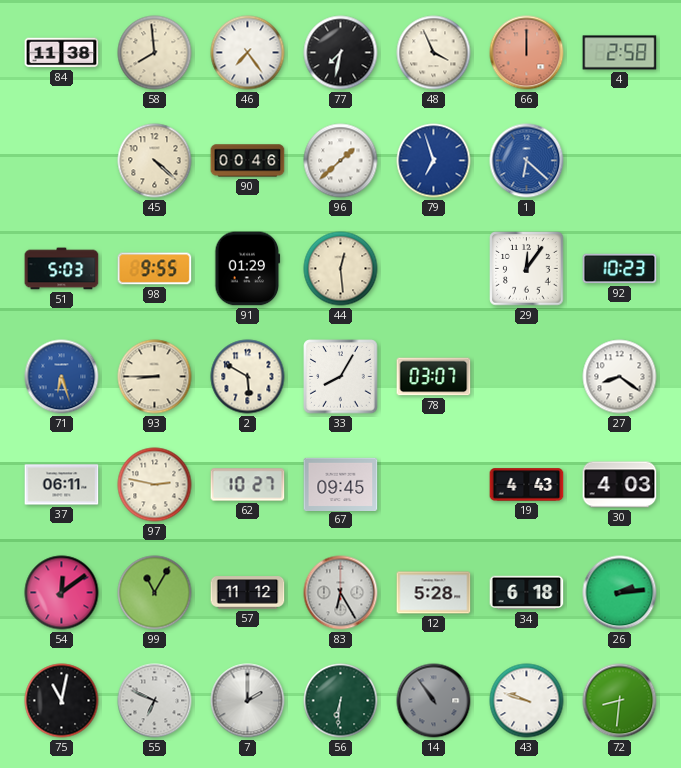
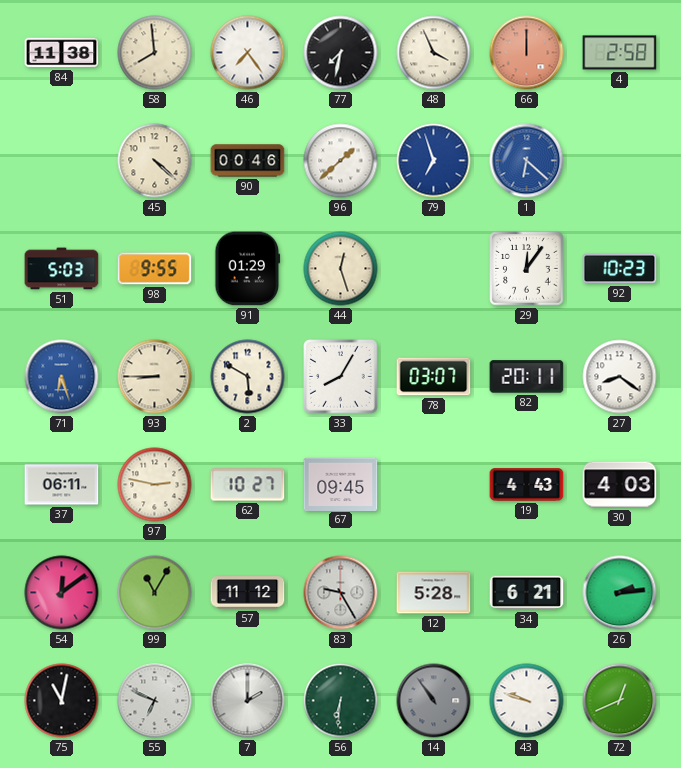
44: 12:29 -> 12:27
82: none -> 20:11
83: 6:25 -> 9:25
34: 6:18 -> 6:21
72: 8:31 -> 12:41
